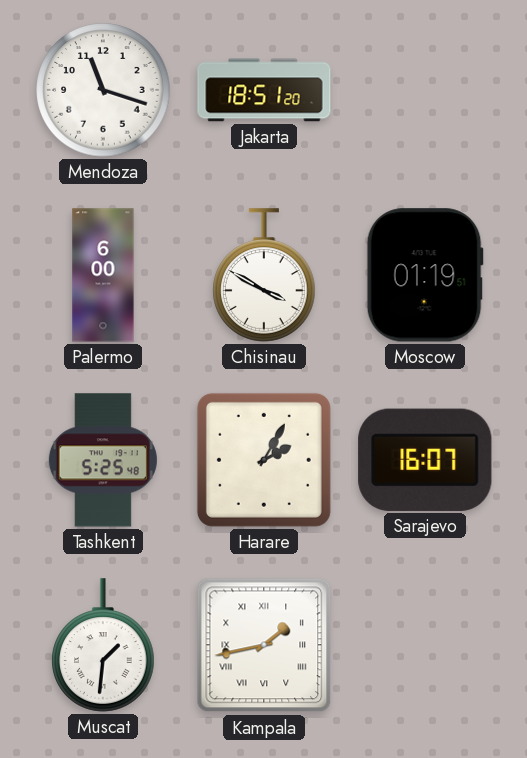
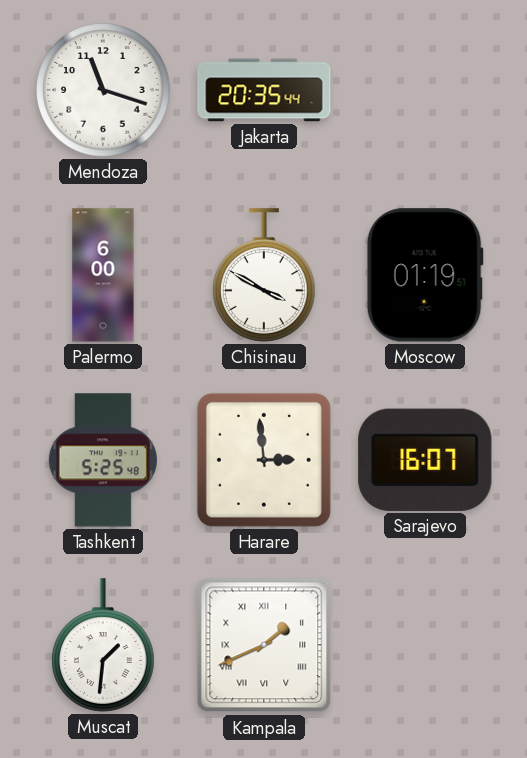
Jakarta: 18:51 -> 20:35
Harare: 2:05 -> 2:59
Kampala: 1:43 -> 1:41
